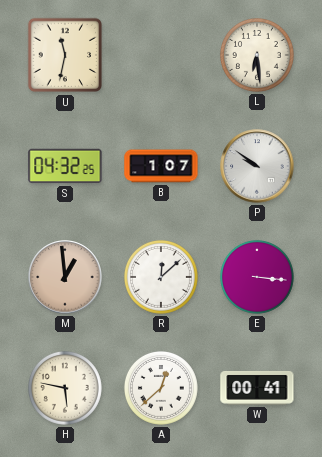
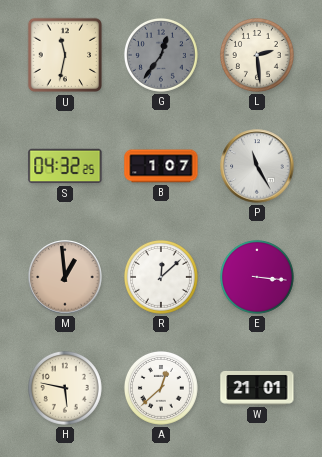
G: none -> 12:36
L: 6:29 -> 2:29
P: 9:51 -> 11:25
W: 00:41 -> 21:01
